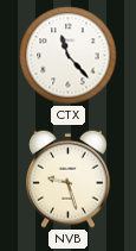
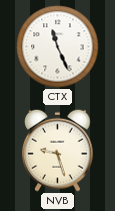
CTX: 11:23 -> 11:26
